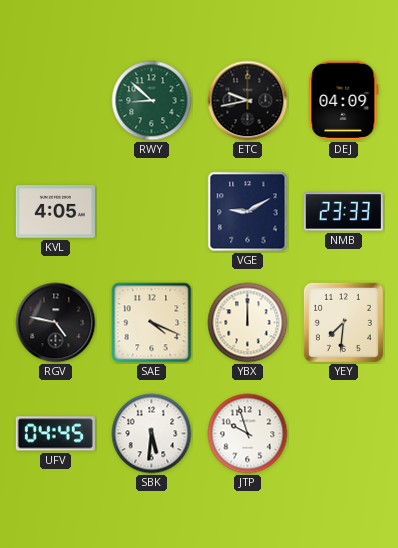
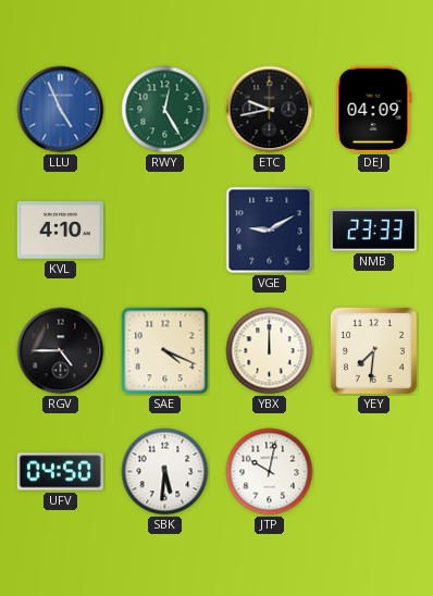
LLU: none -> 4:56
RWY: 8:52 -> 12:25
KVL: 4:05 -> 4:10
RGV: 4:47 -> 4:45
UFV: 04:45 -> 04:50
JTP: 9:57 -> 10:02
